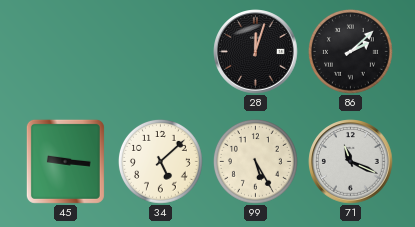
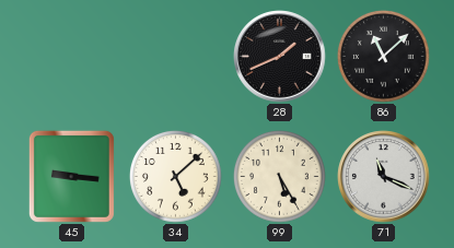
28: 12:03 -> 1:41
86: 2:08 -> 11:08
